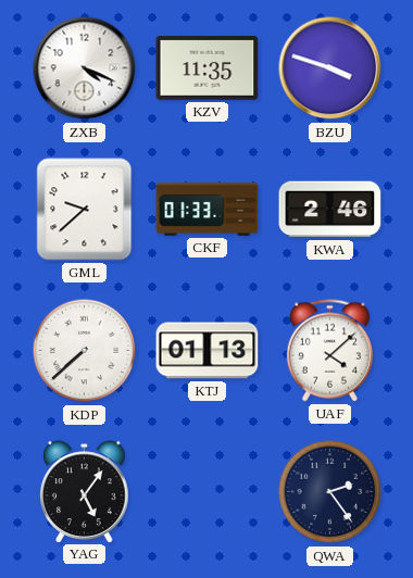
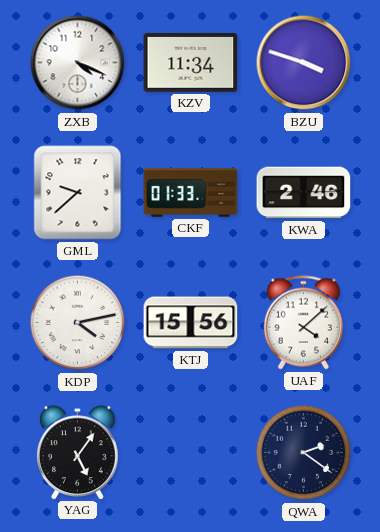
KZV: 11:35 -> 11:34
KDP: 7:38 -> 4:13
KTJ: 01:13 -> 15:56
QWA: 2:24 -> 2:21
